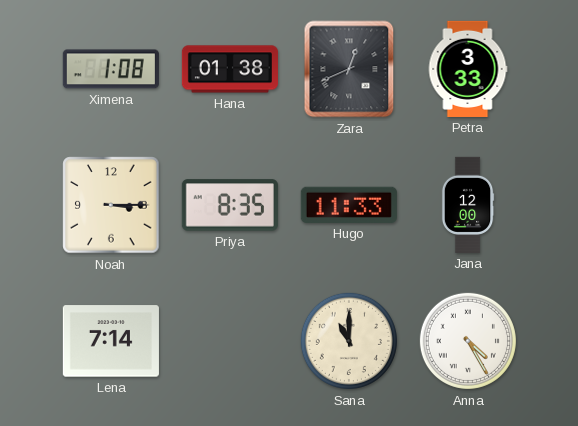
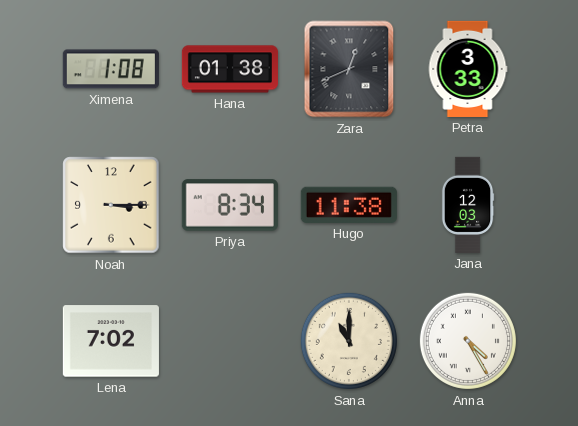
Priya: 8:35 -> 8:34
Hugo: 11:33 -> 11:38
Jana: 12:00 -> 12:03
Lena: 7:14 -> 7:02
